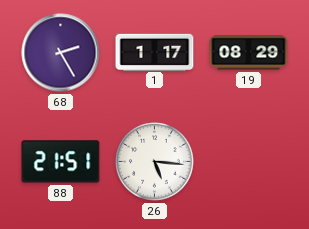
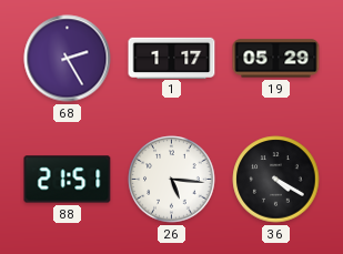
19: 08:29 -> 05:29
36: none -> 4:20
